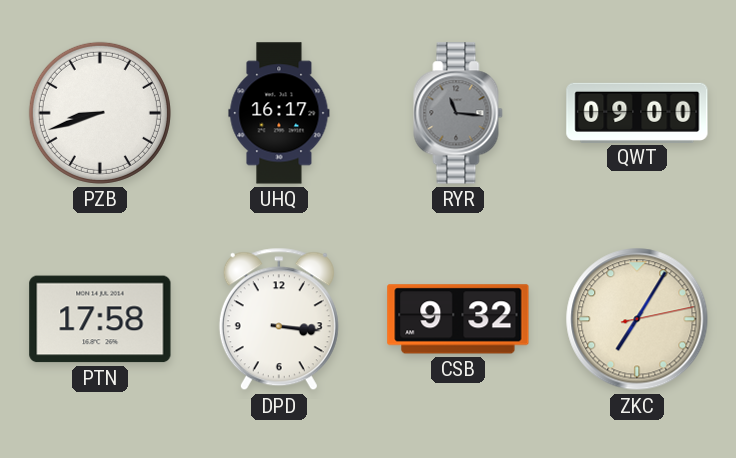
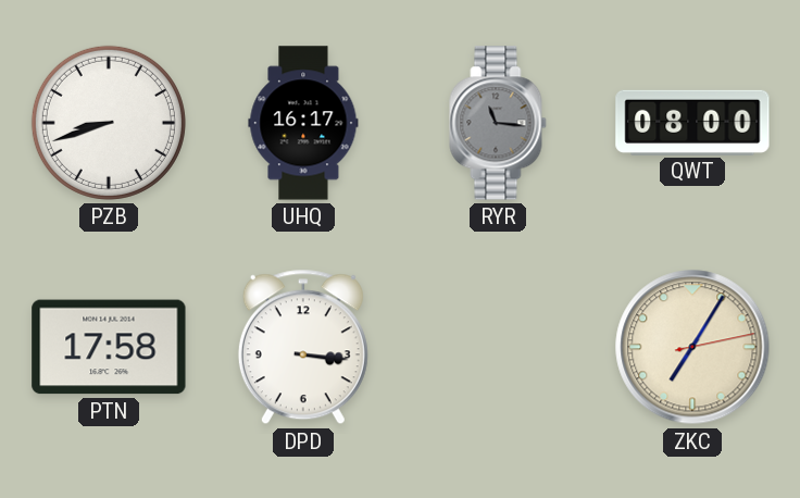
QWT: 09:00 -> 08:00
CSB: 9:32 -> none
